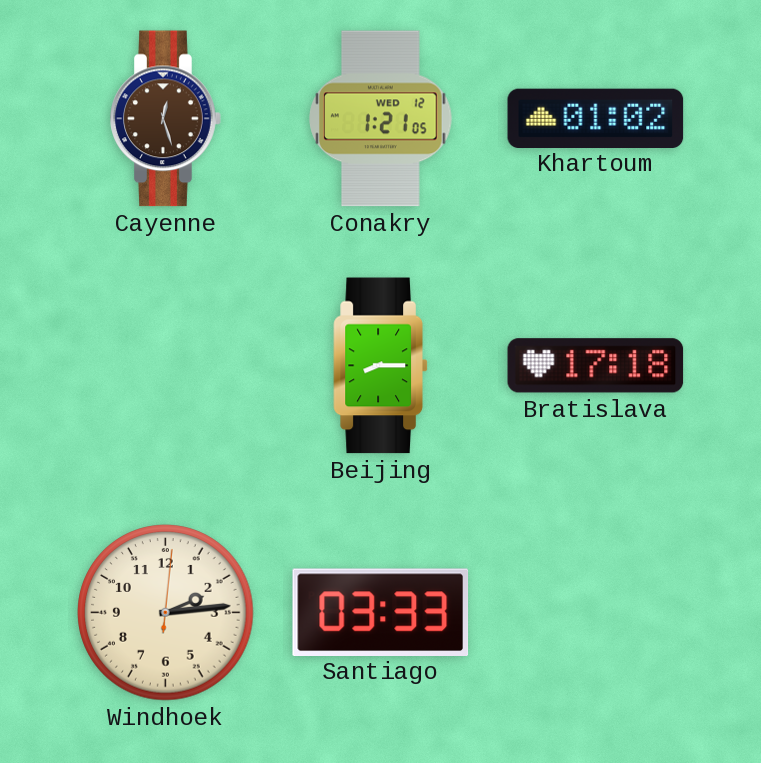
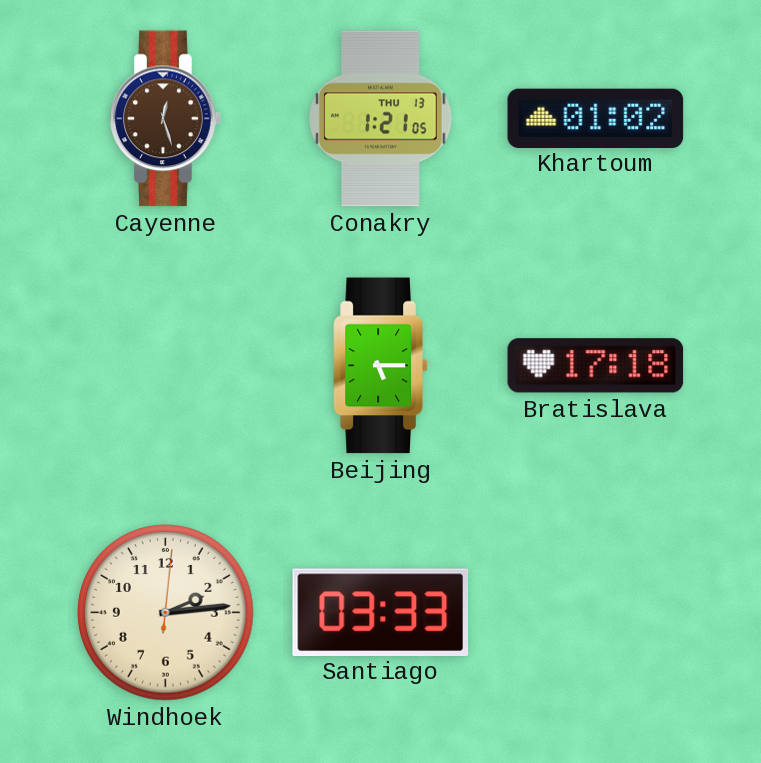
Conakry date: WED 12 -> THU 13
Beijing: 8:15 -> 5:15
